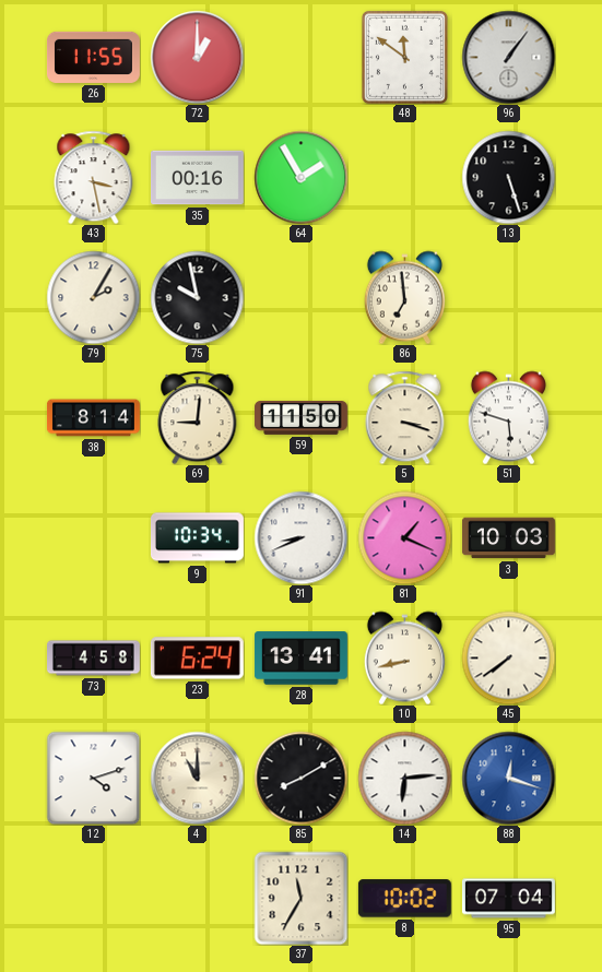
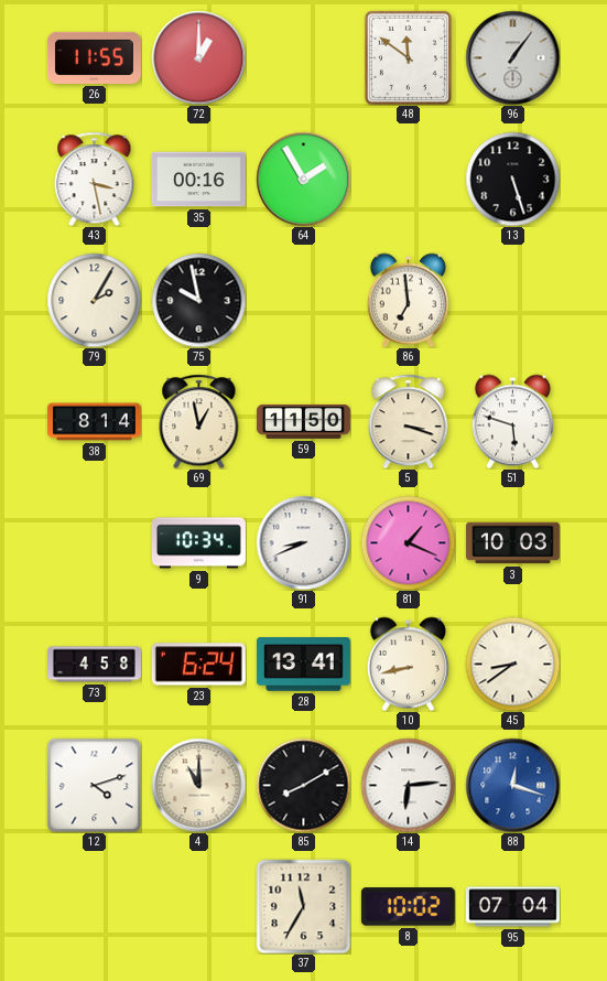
69: 9:01 -> 12:58
45: 7:39 -> 8:39
